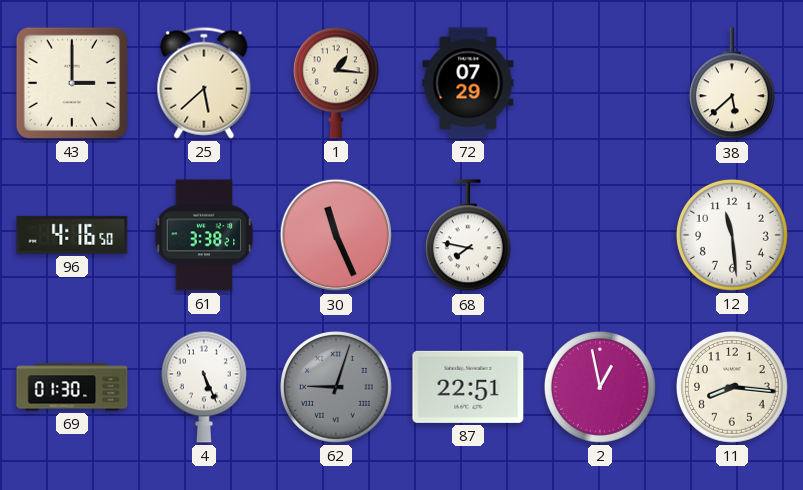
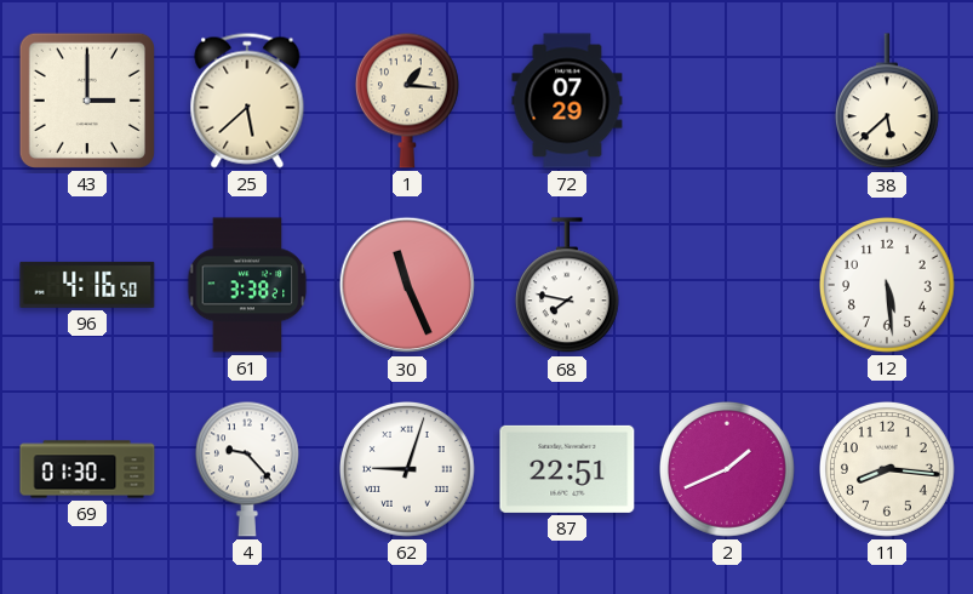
12: 11:29 -> 5:29
4: 5:26 -> 9:23
62 dial: grey -> white
2: 12:58 -> 1:41
